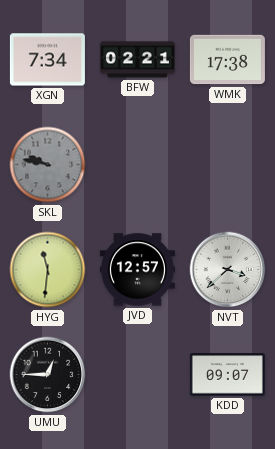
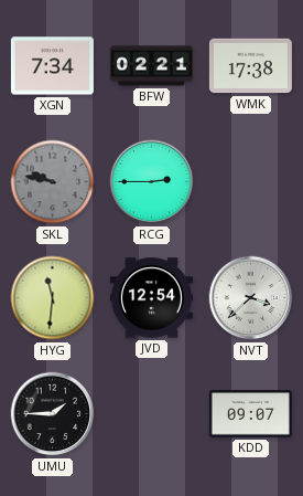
RCG: none -> 2:45
JVD: 12:57 -> 12:54
UMU: 12:45 -> 1:45
